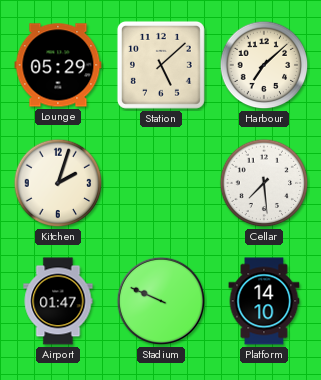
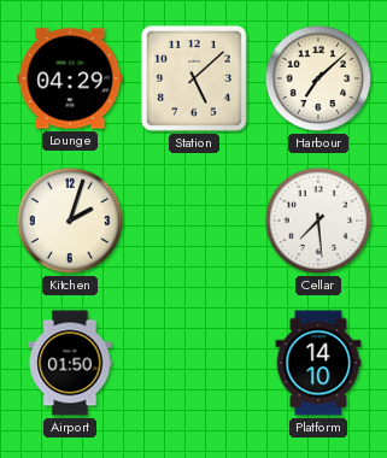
Lounge: 05:29 -> 04:29
Airport: 01:47 -> 01:50
Stadium: 9:49 -> none
